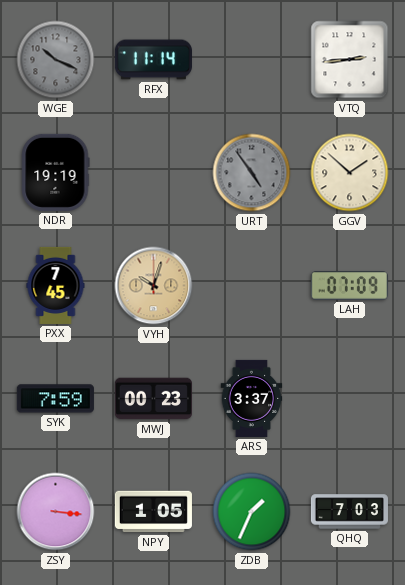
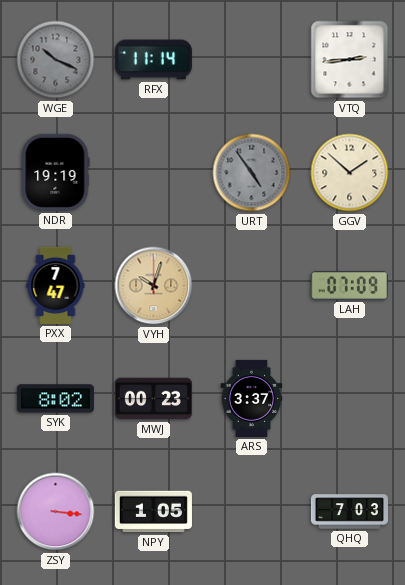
PXX: 7:45 -> 7:47
SYK: 7:59 -> 8:02
ZDB: 1:34 -> none
